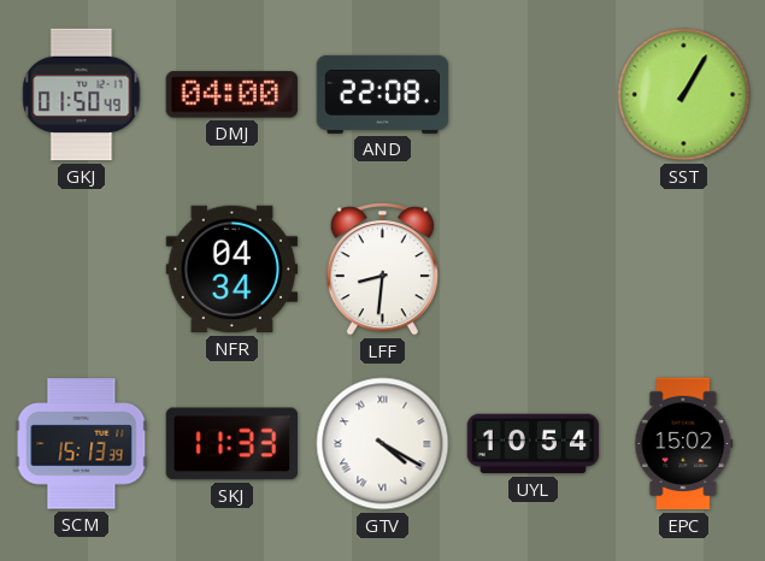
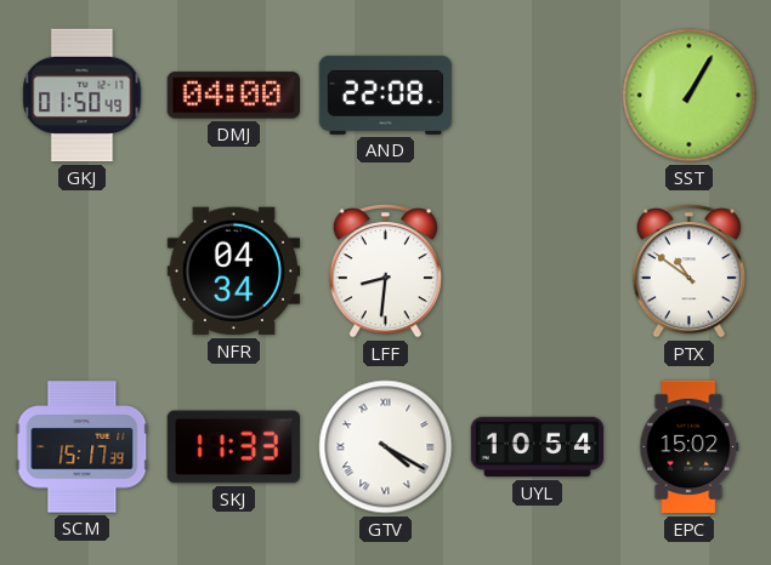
PTX: none -> 10:51
SCM: 15:13 -> 15:17
